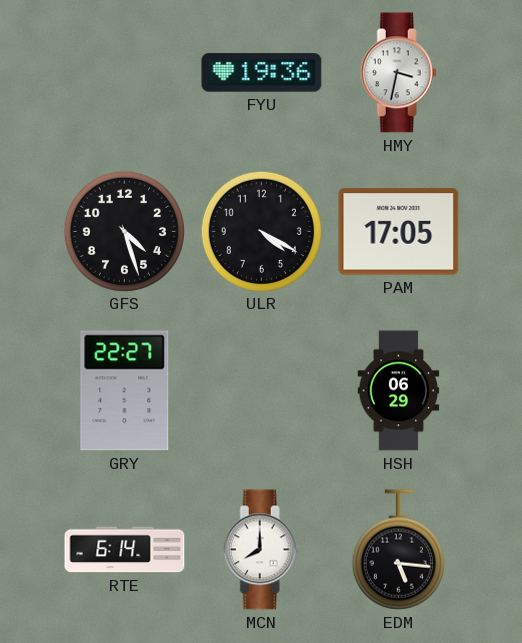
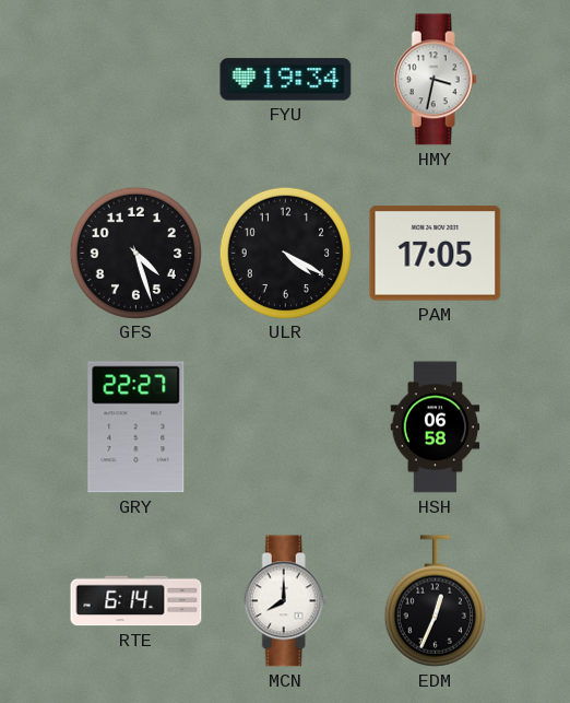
FYU: 19:36 -> 19:34
HSH: 06:29 -> 06:58
EDM: 5:16 -> 12:34
